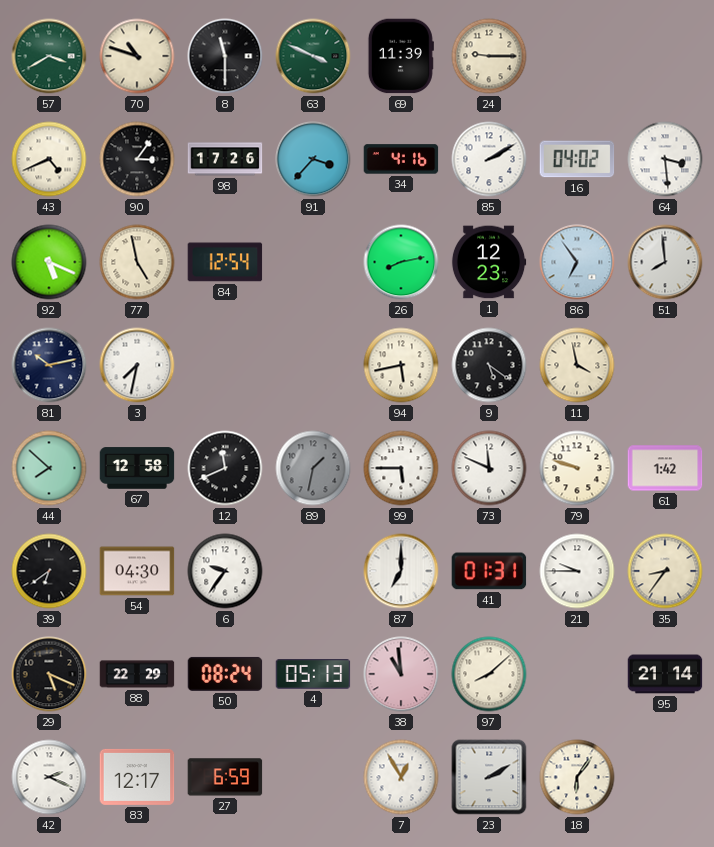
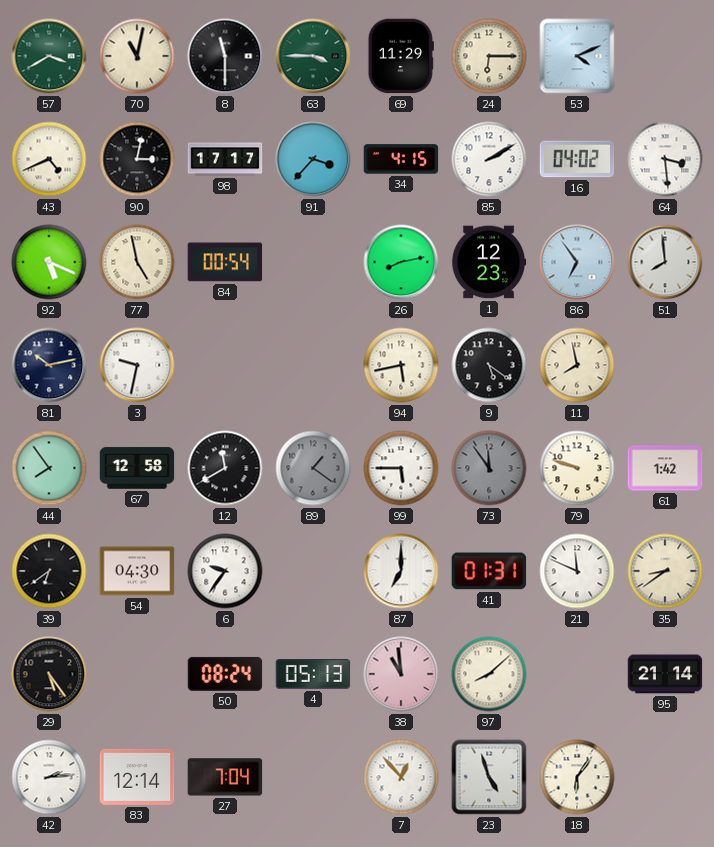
70: 10:48 -> 11:02
63: 3:49 -> 3:45
69: 11:39 -> 11:29
24: 9:15 -> 6:15
53: none -> 4:11
90: 3:06 -> 3:02
98: 17:26 -> 17:17
34: 4:16 -> 4:15
84: 12:54 -> 00:54
3: 7:32 -> 9:32
11: 3:58 -> 7:58
44: 7:52 -> 7:54
12: 11:41 -> 11:40
89: 1:32 -> 1:21
73: 11:49 -> 11:54
73 dial: white -> grey
21: 9:45 -> 11:49
35: 8:36 -> 8:39
29: 5:19 -> 5:24
88: 22:29 -> none
42: 2:19 -> 2:14
83: 12:17 -> 12:14
27: 6:59 -> 7:04
7: 12:55 -> 12:53
23: 2:10 -> 4:57
